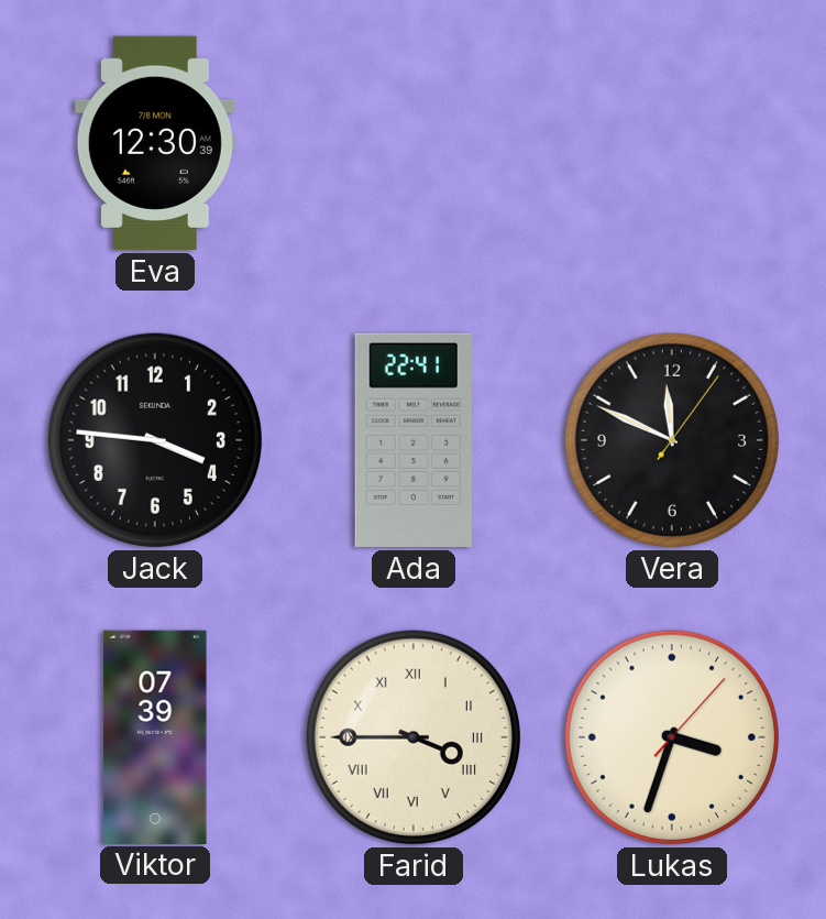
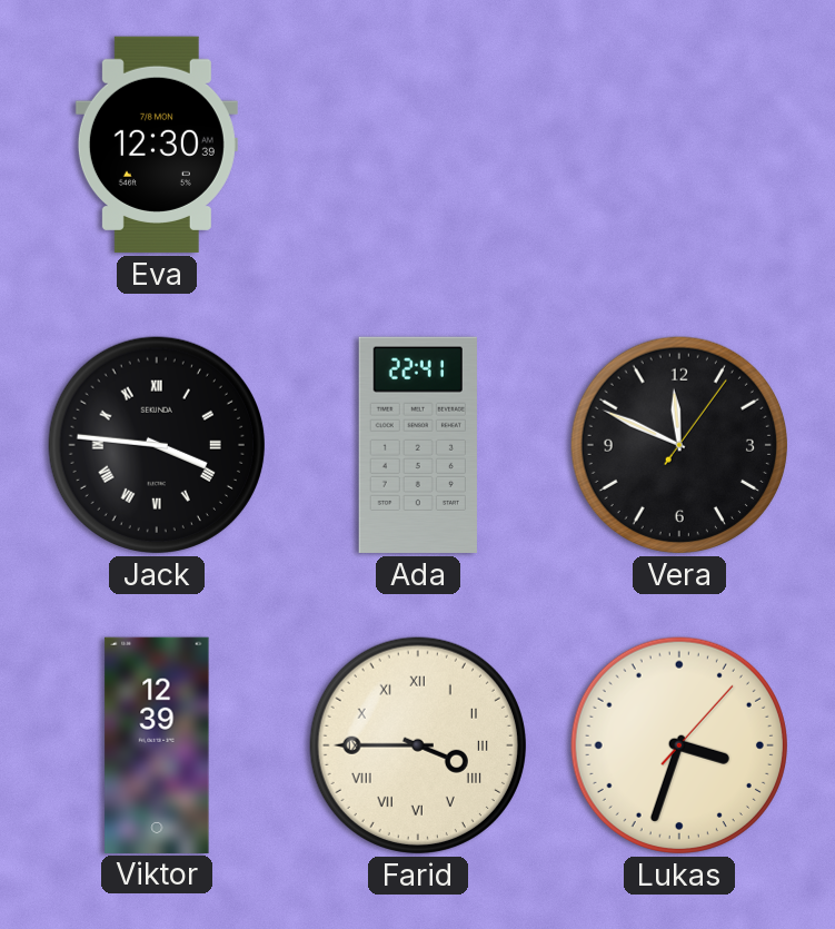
Jack numerals: Arabic -> Roman
Viktor: 07:39 -> 12:39
